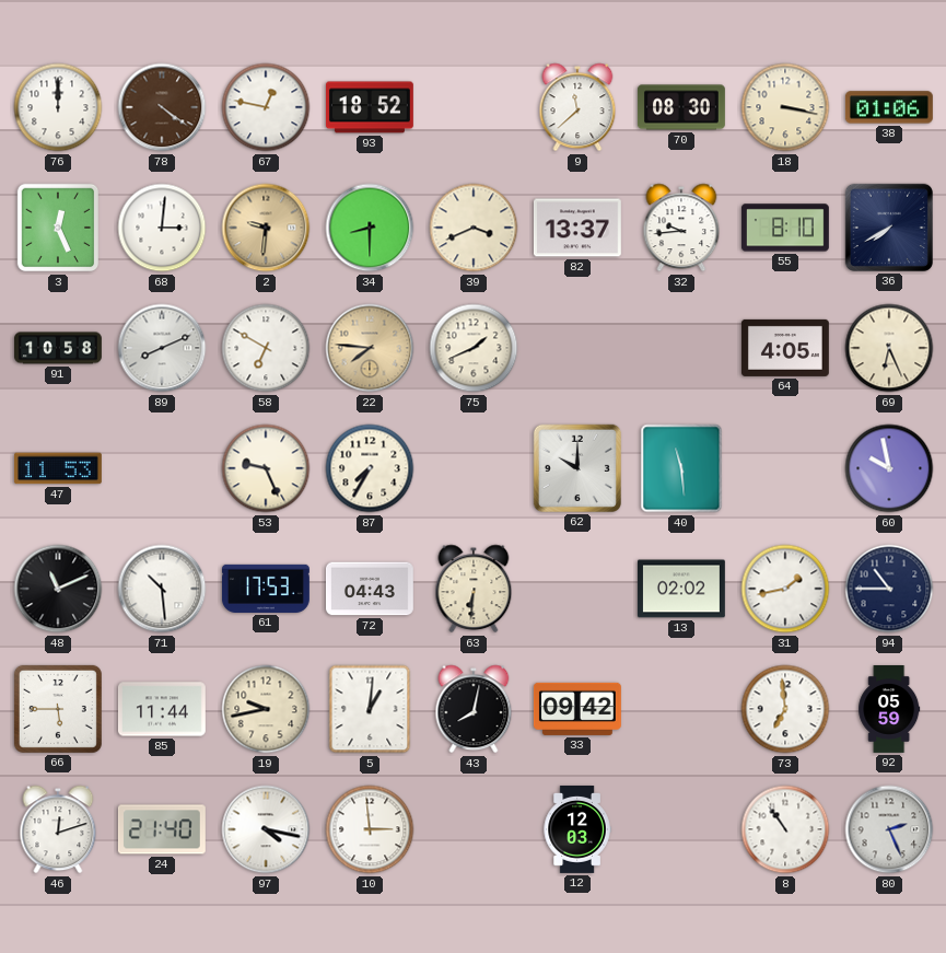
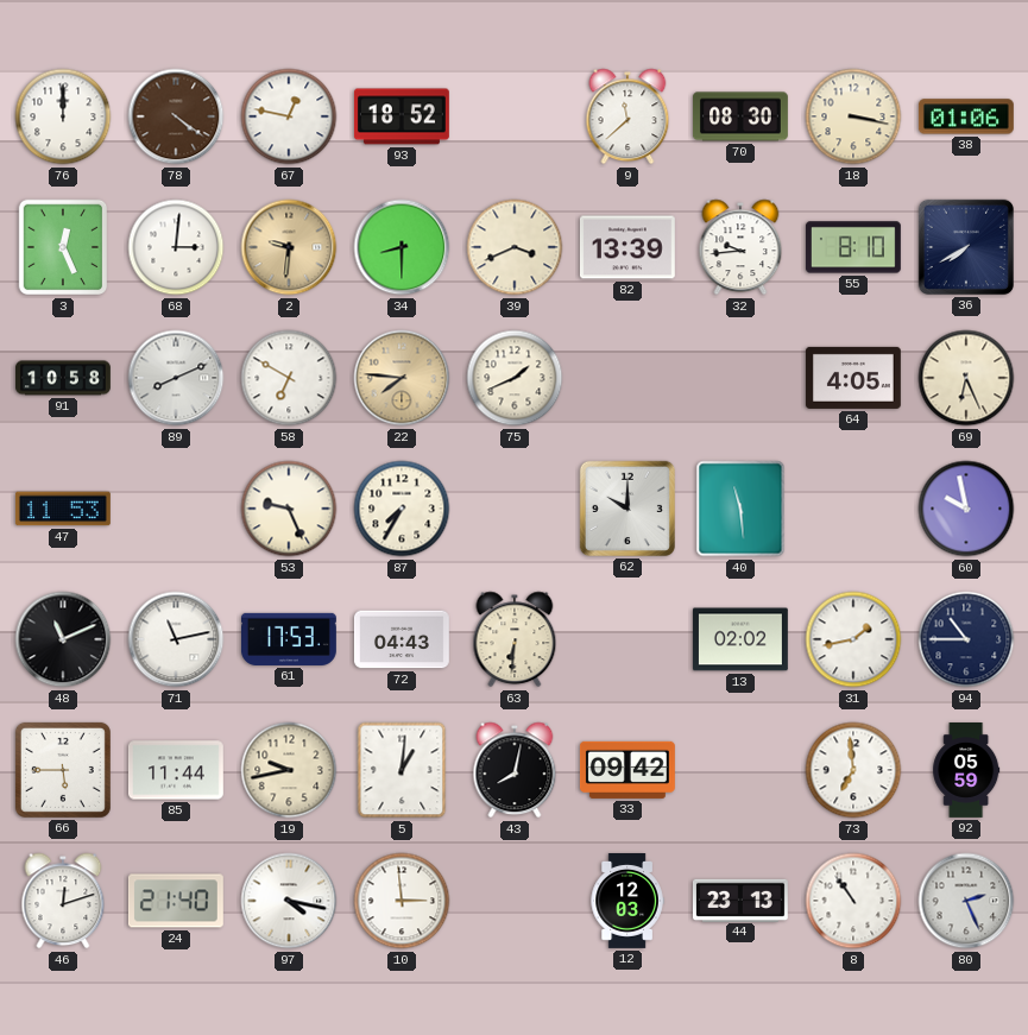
82: 13:37 -> 13:39
71: 10:29 -> 11:13
44: none -> 23:13
